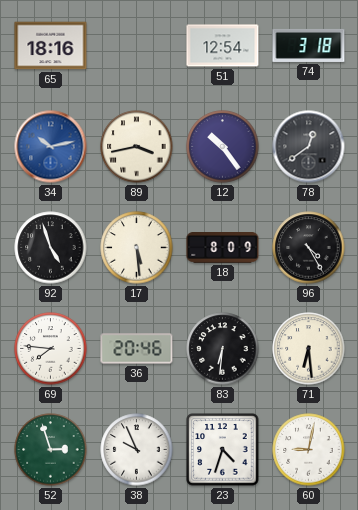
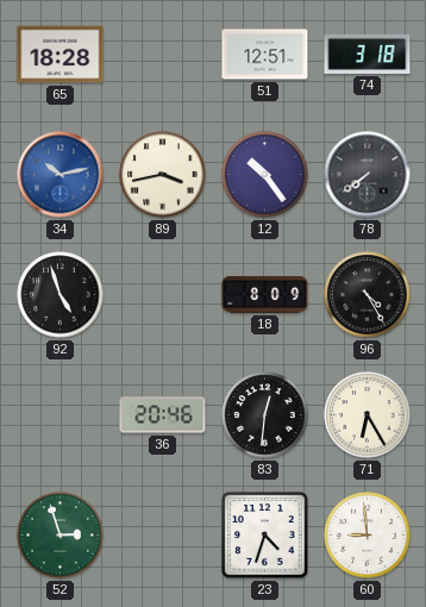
65: 18:16 -> 18:28
51: 12:54 -> 12:51
78: 12:39 -> 7:39
17: 5:29 -> none
69: 7:46 -> none
83: 6:31 -> 12:31
71: 6:29 -> 6:25
38: 9:56 -> none
60: 9:02 -> 8:59
